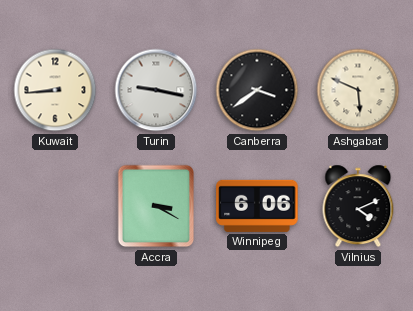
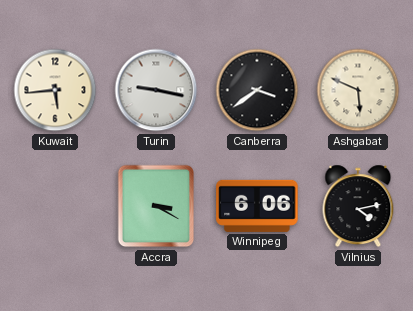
Kuwait: 8:44 -> 5:44
Vilnius: 4:11 -> 4:13
